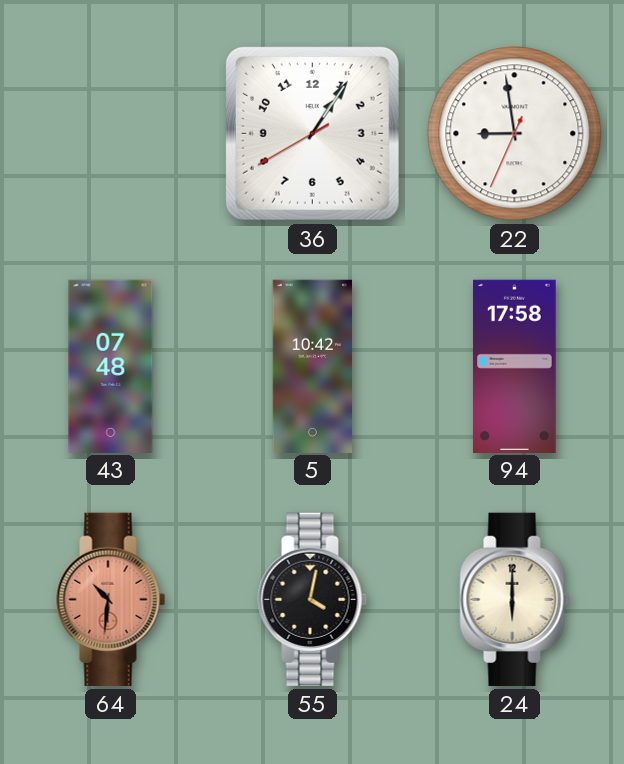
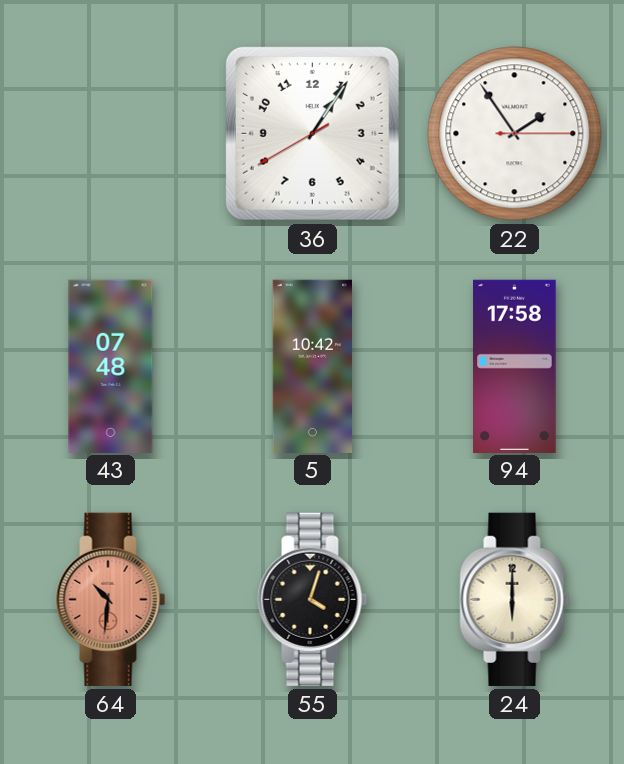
22: 8:58 -> 1:54
55: 4:02 -> 4:03
